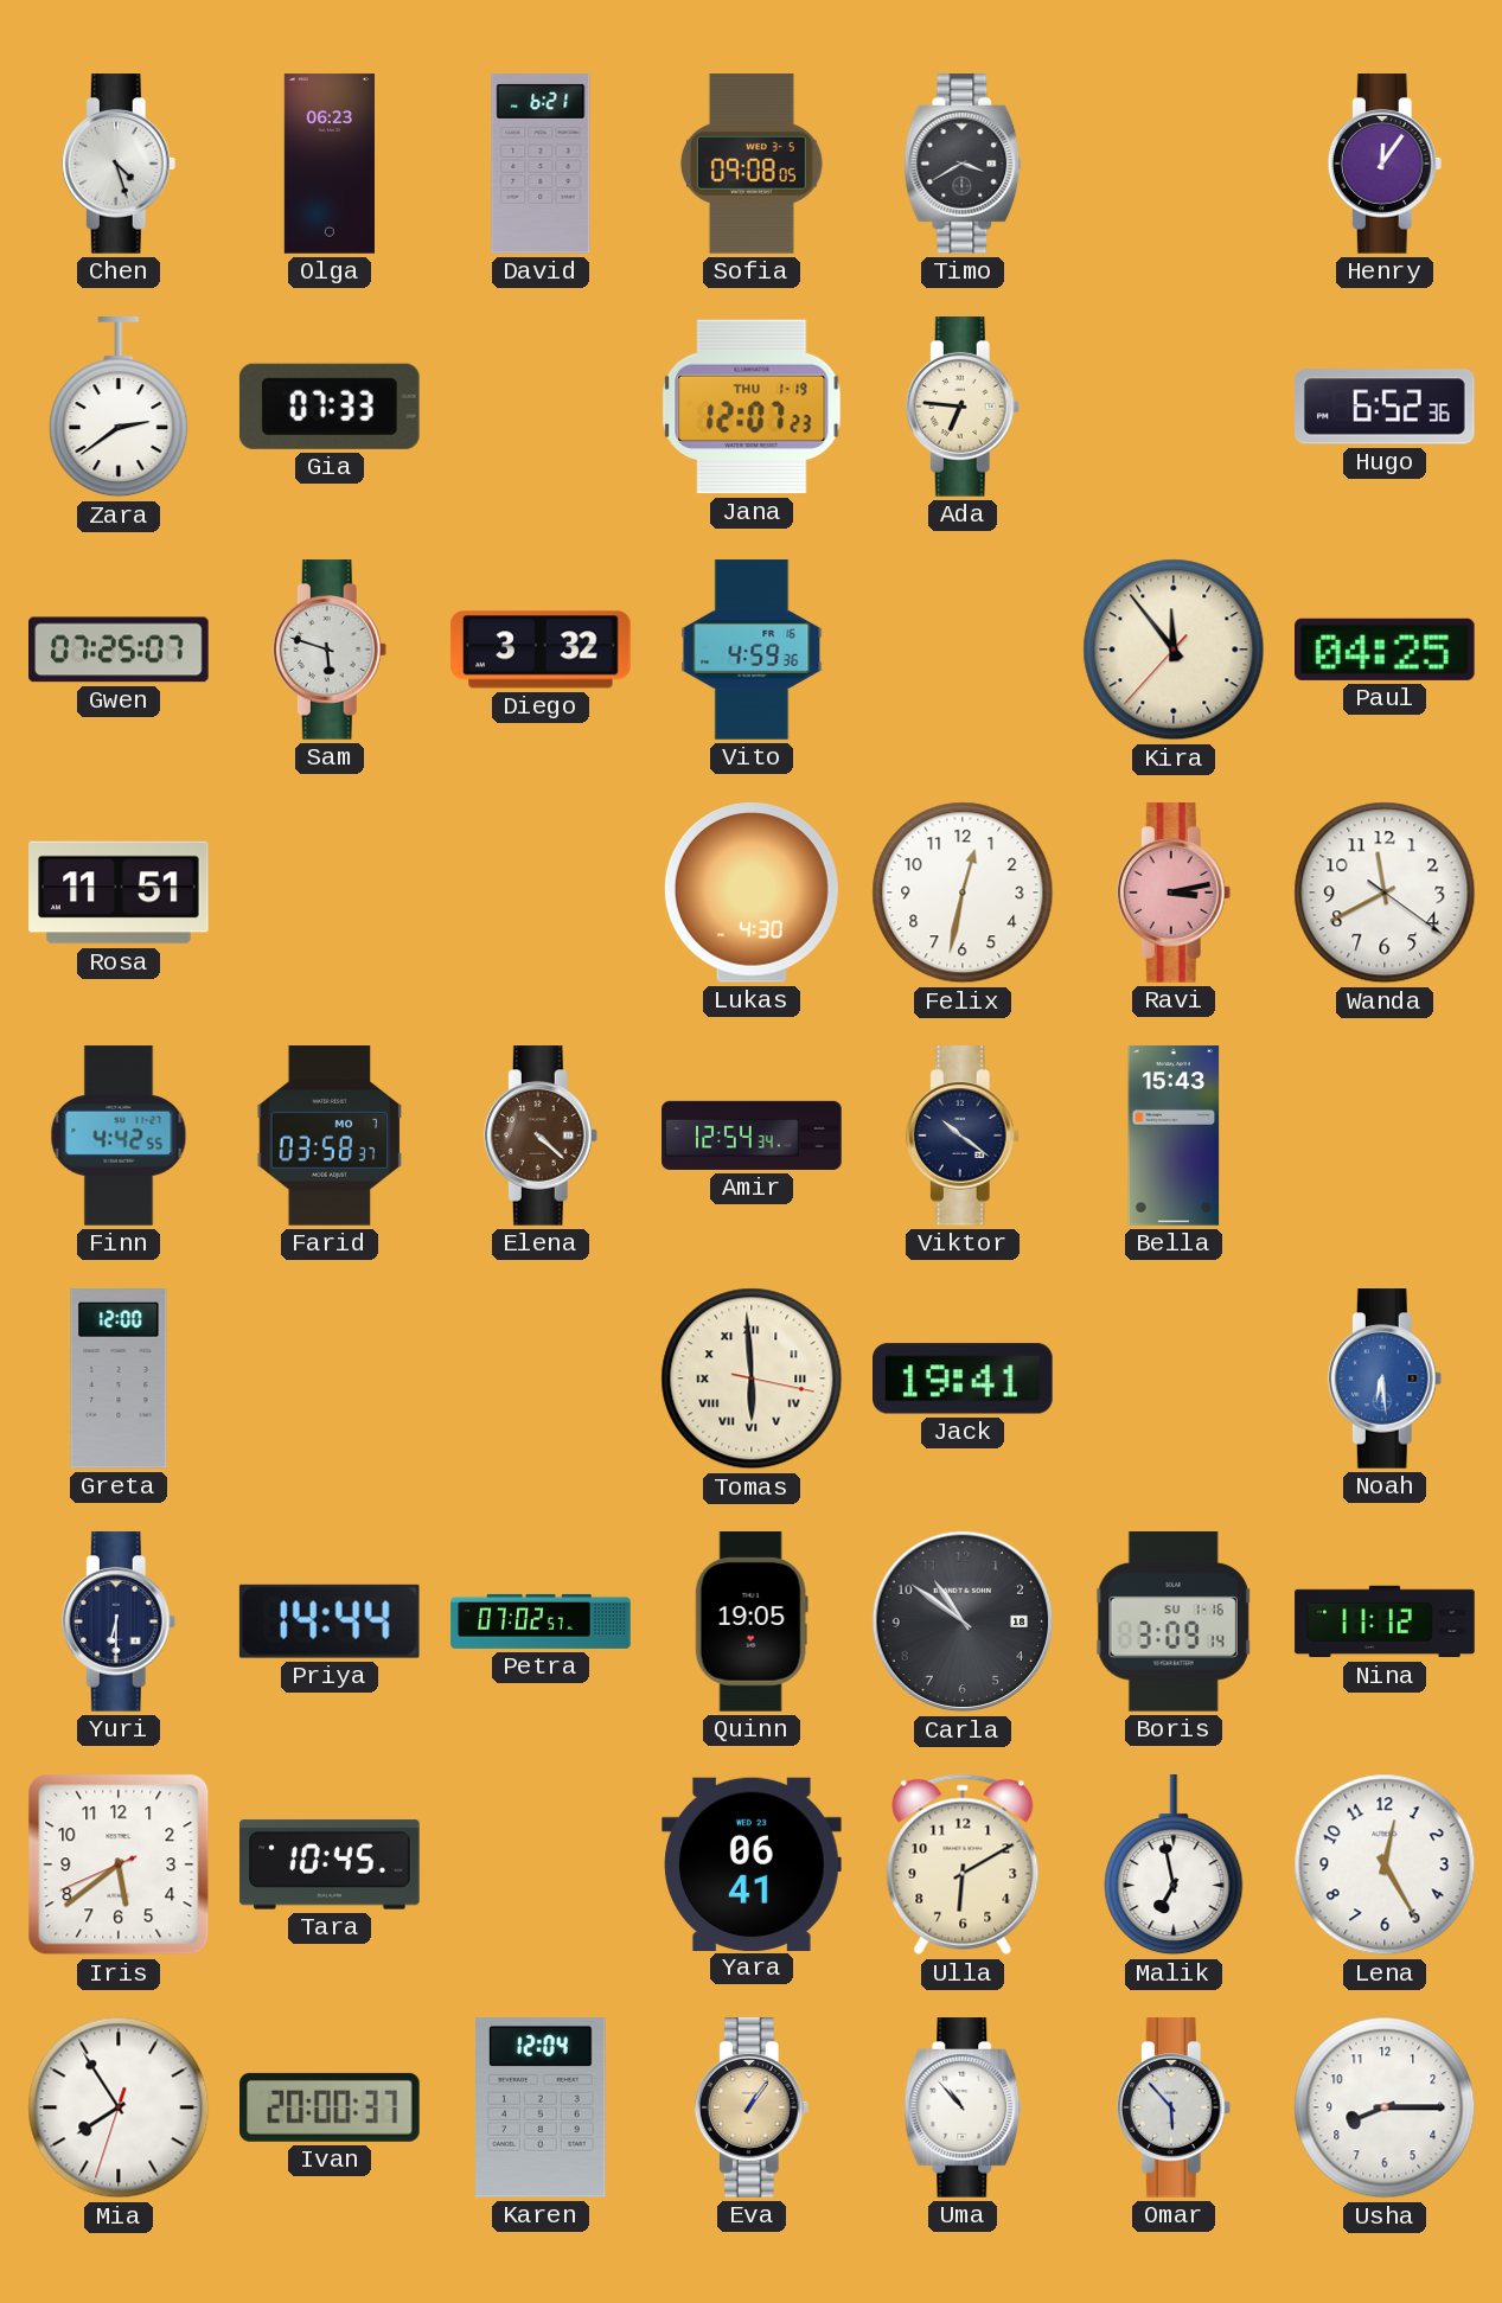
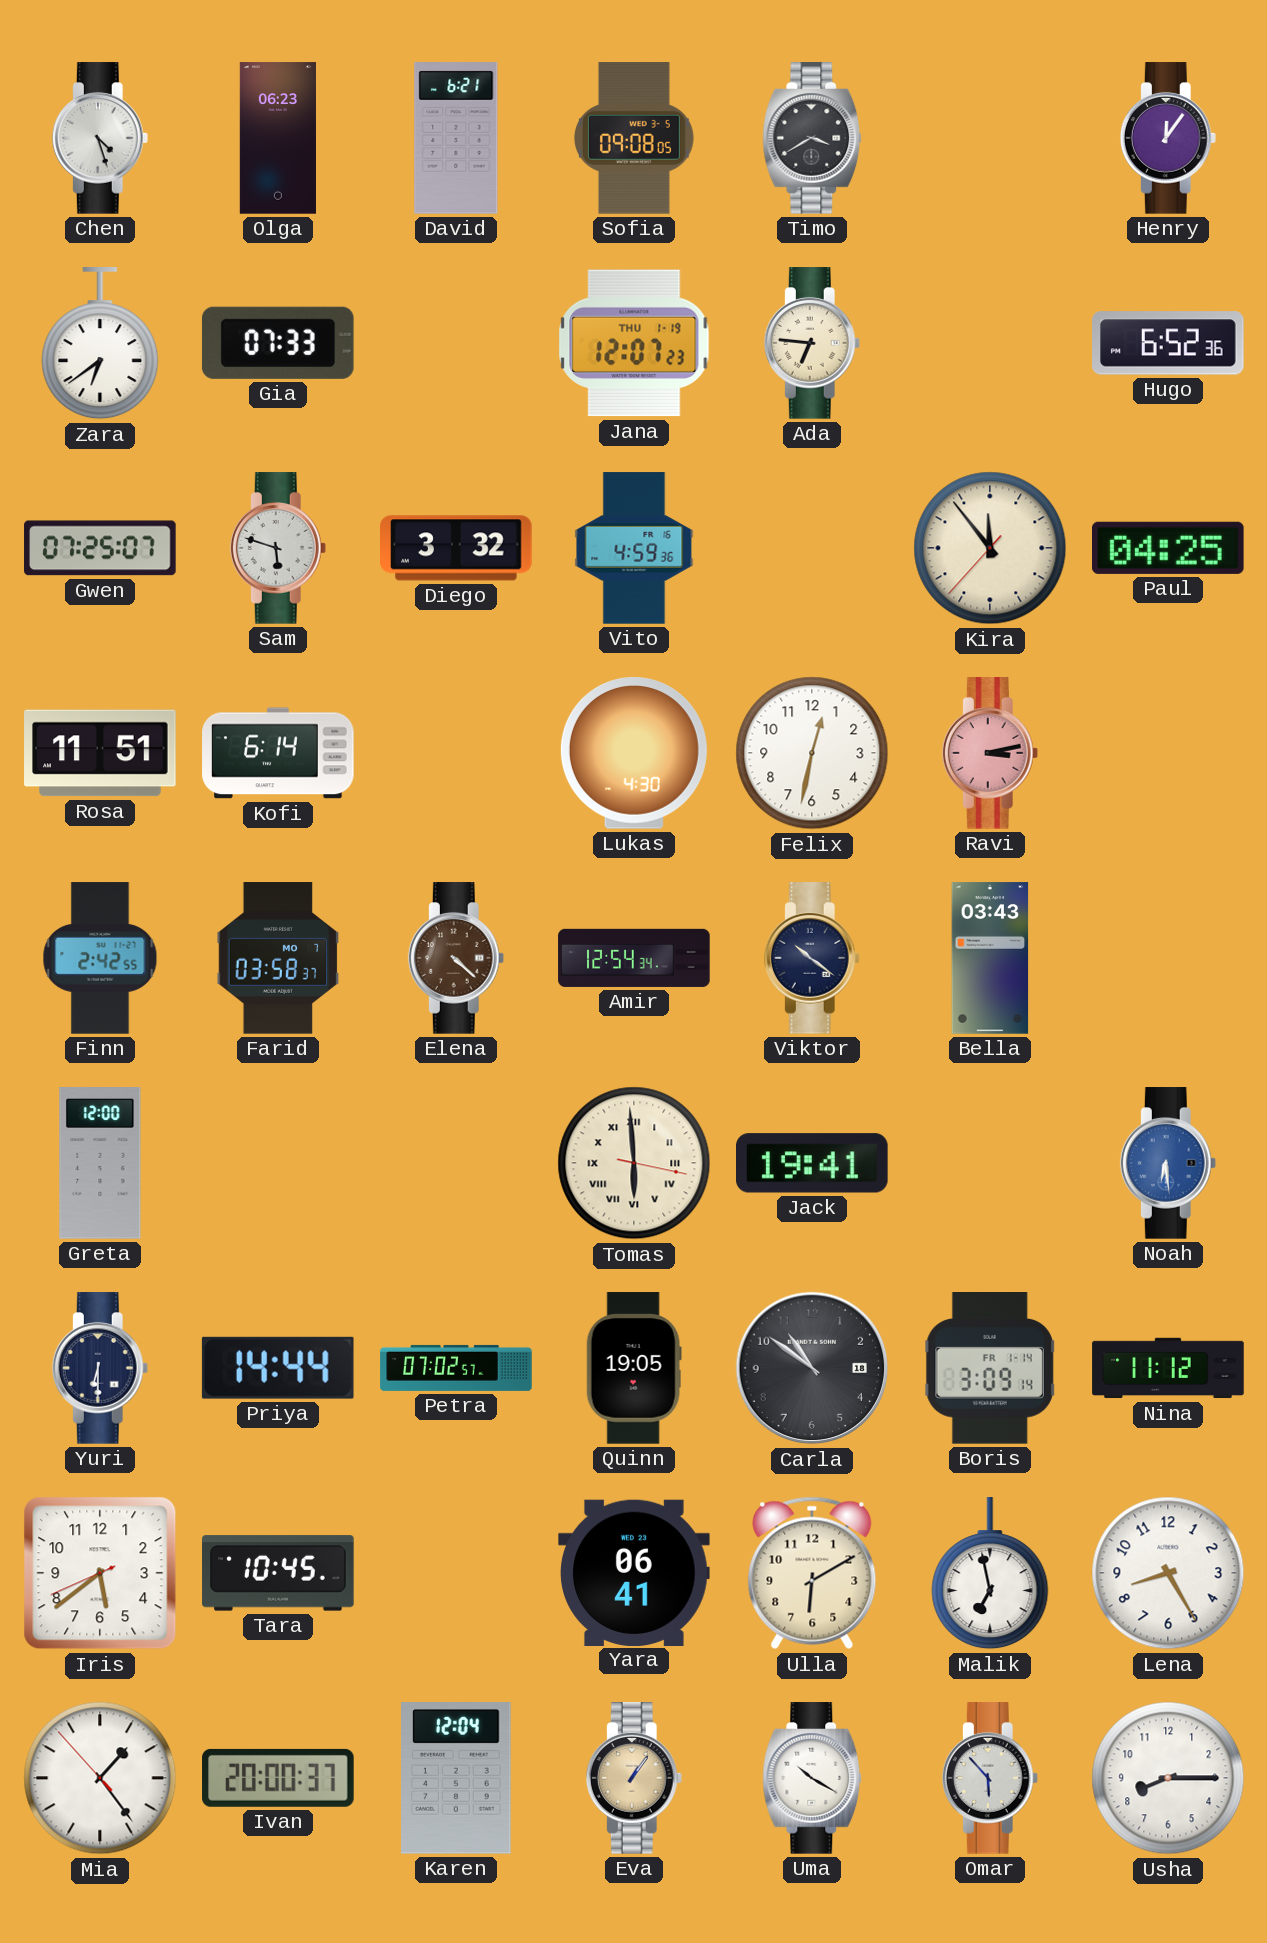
Zara: 2:39 -> 6:39
Kofi: none -> 6:14
Wanda: 11:40 -> none
Finn: 4:42 -> 2:42
Bella: 15:43 -> 03:43
Boris date: SU 1-16 -> FR 1-14
Lena: 12:25 -> 8:25
Mia: 7:54 -> 1:23
Uma: 10:53 -> 10:20
